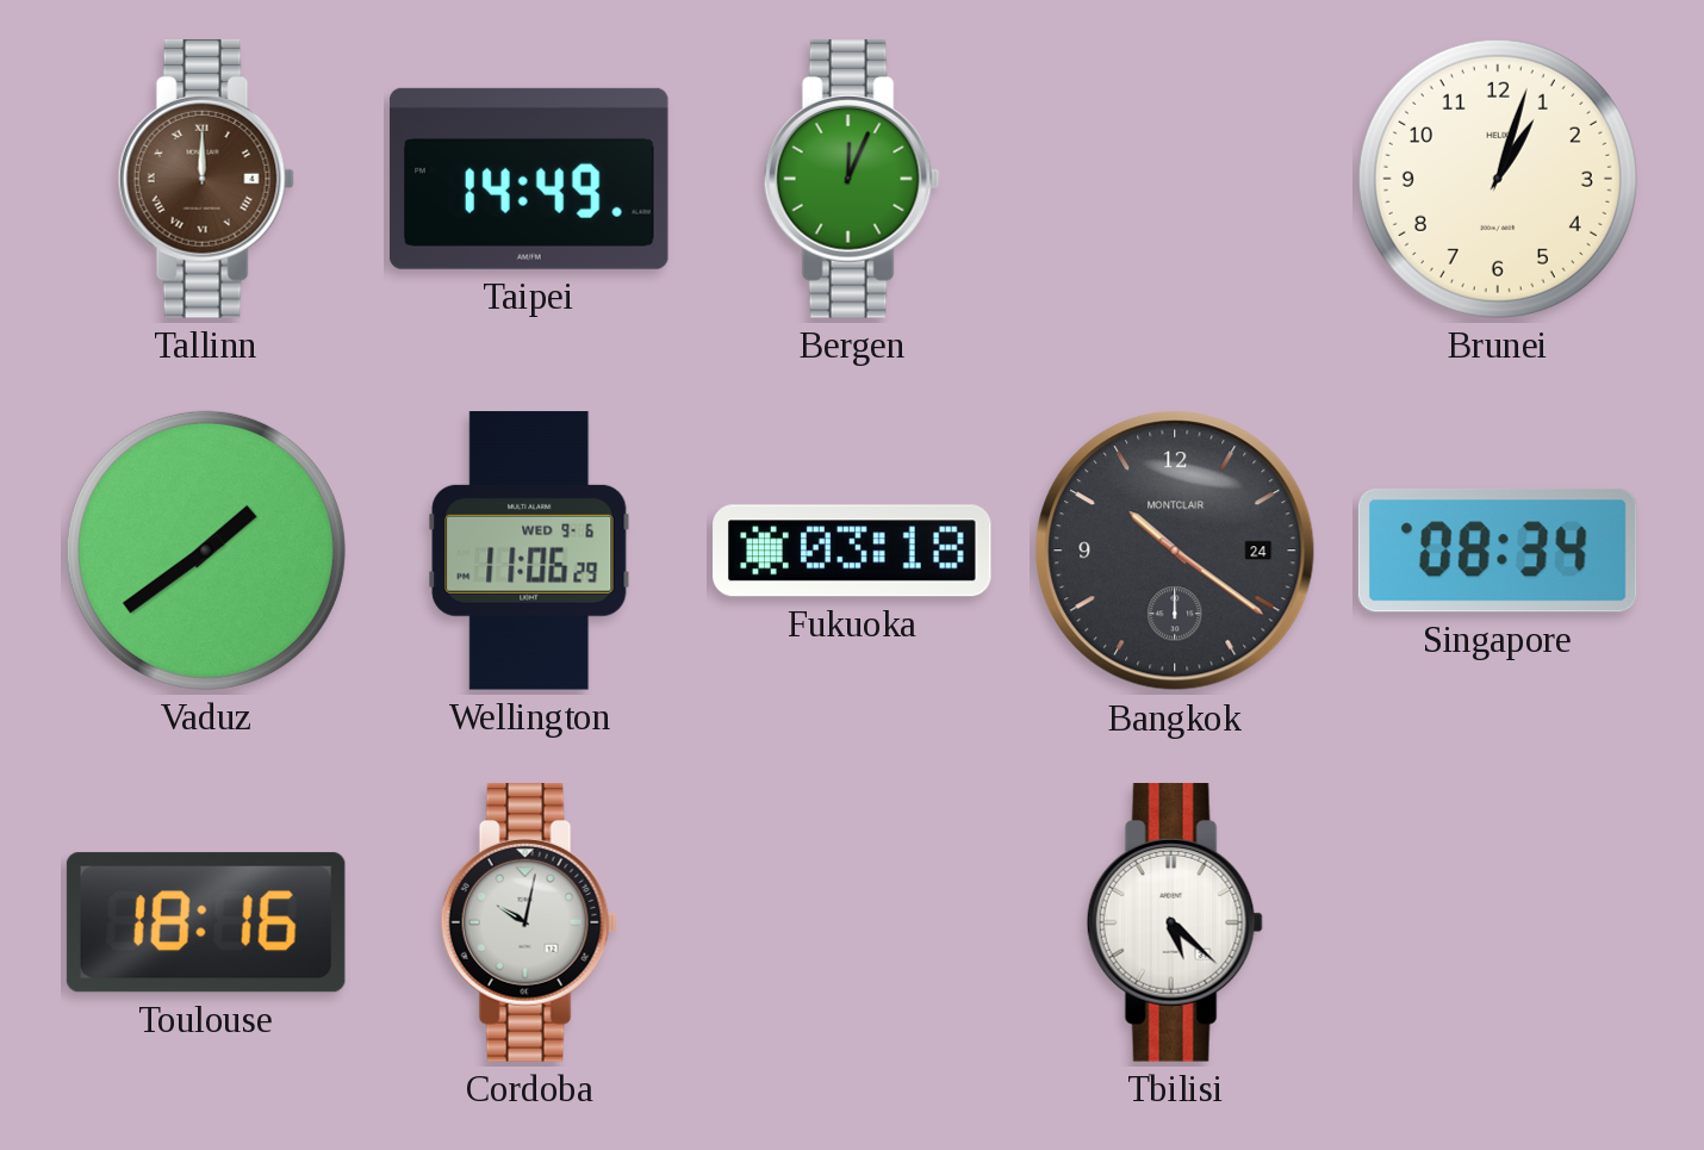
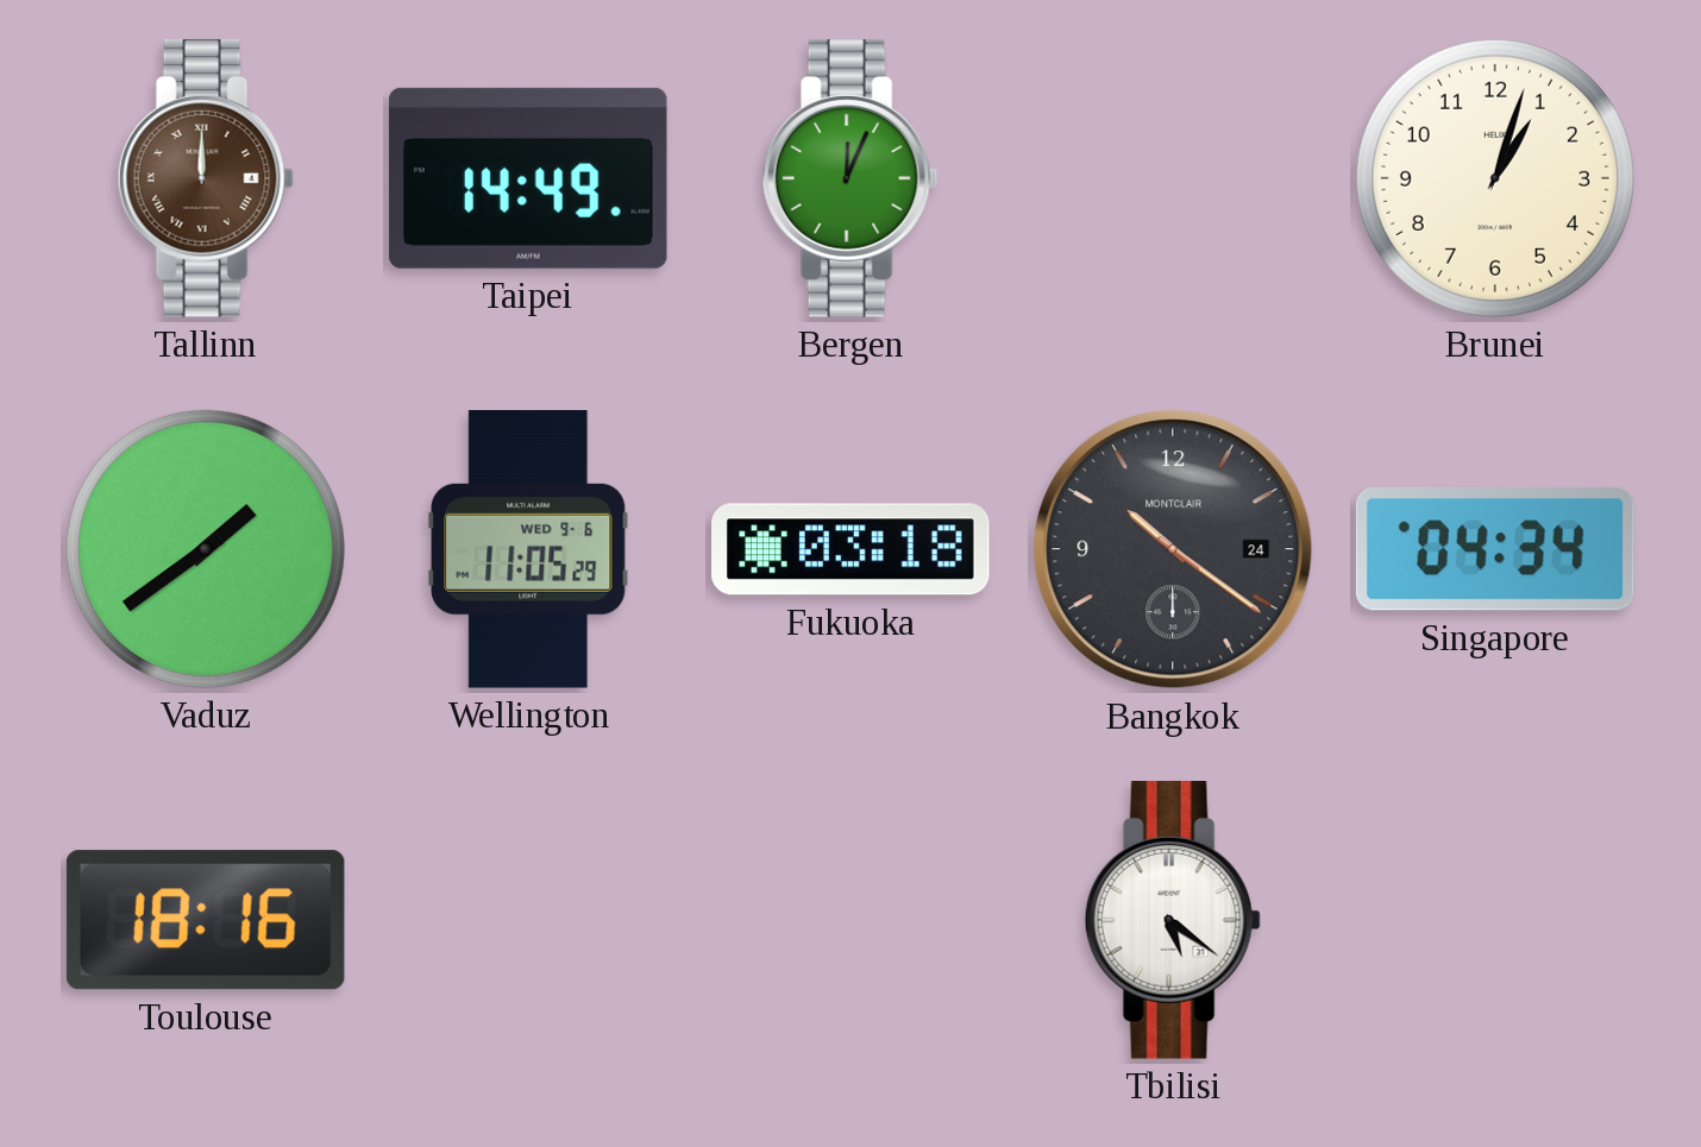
Wellington: 11:06 -> 11:05
Singapore: 08:34 -> 04:34
Cordoba: 10:02 -> none
Tbilisi: 5:22 -> 5:21
